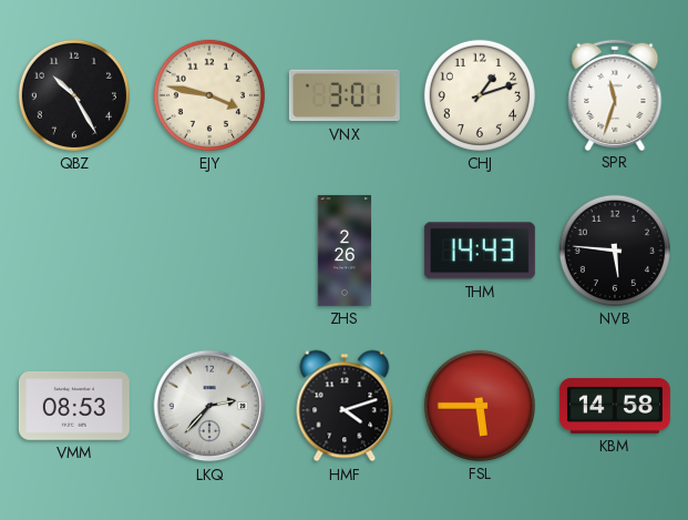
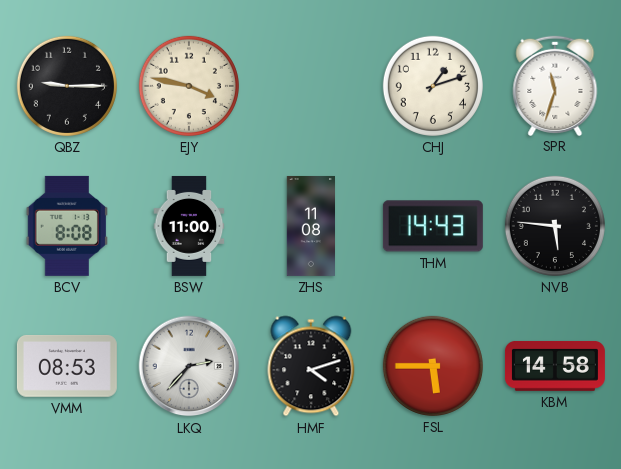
QBZ: 10:25 -> 9:15
VNX: 3:01 -> none
BCV: none -> 8:08
BSW: none -> 11:00
ZHS: 2:26 -> 11:08
